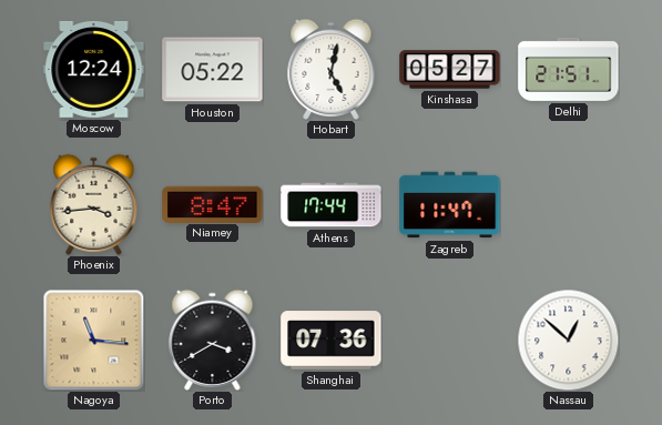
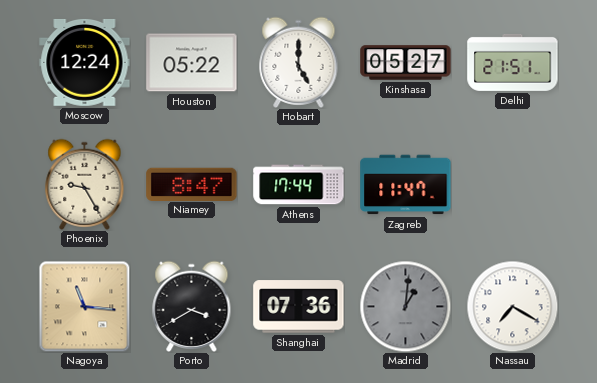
Hobart: 5:02 -> 5:00
Phoenix: 3:44 -> 9:25
Madrid: none -> 1:01
Nassau: 12:52 -> 7:20
